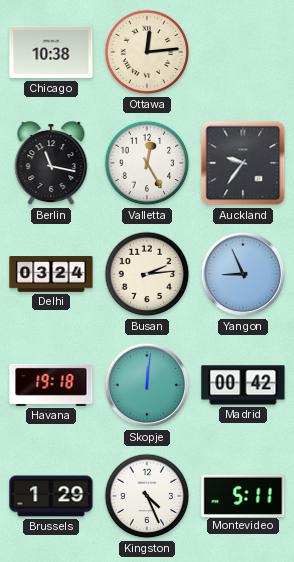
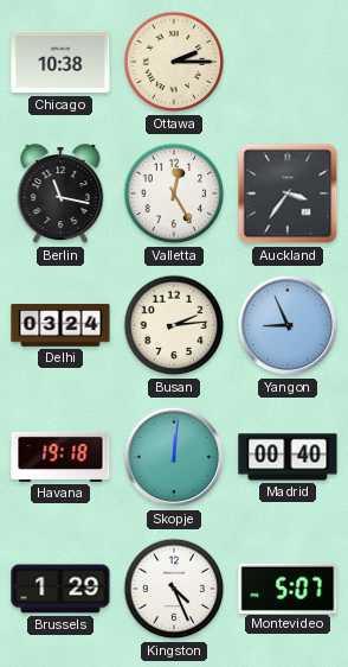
Ottawa: 12:14 -> 2:15
Auckland: 9:36 -> 3:36
Madrid: 00:42 -> 00:40
Montevideo: 5:11 -> 5:07
